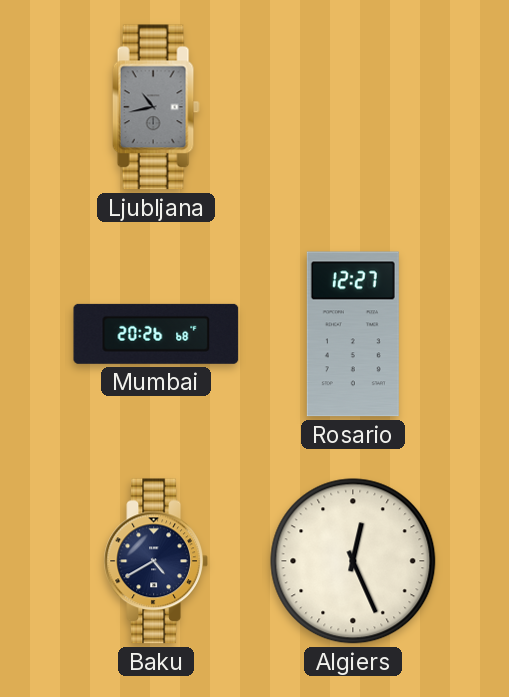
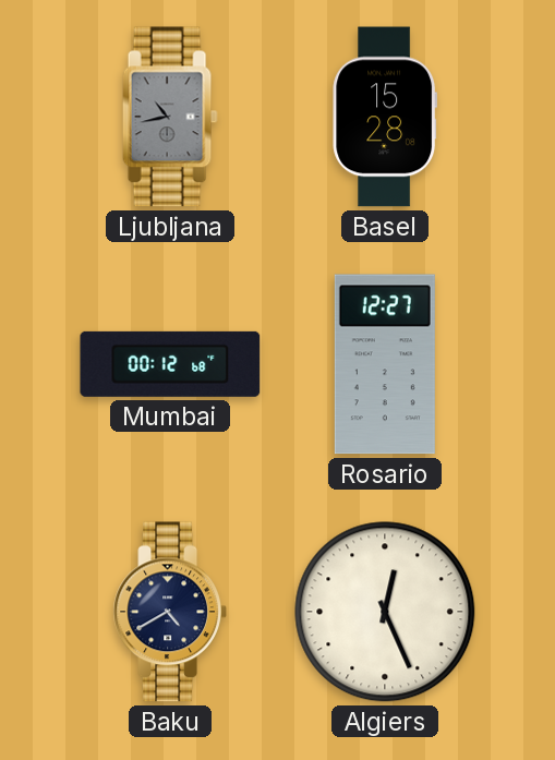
Basel: none -> 15:28
Mumbai: 20:26 -> 00:12
